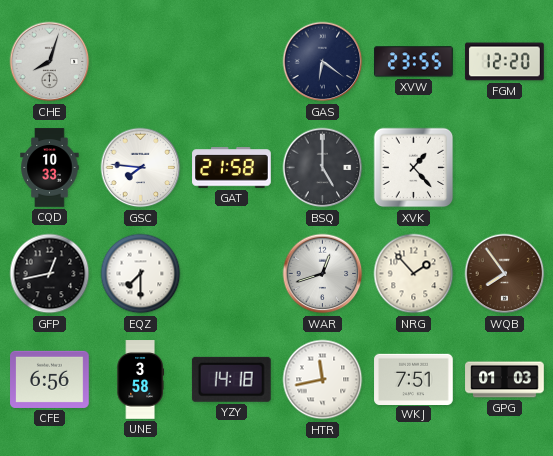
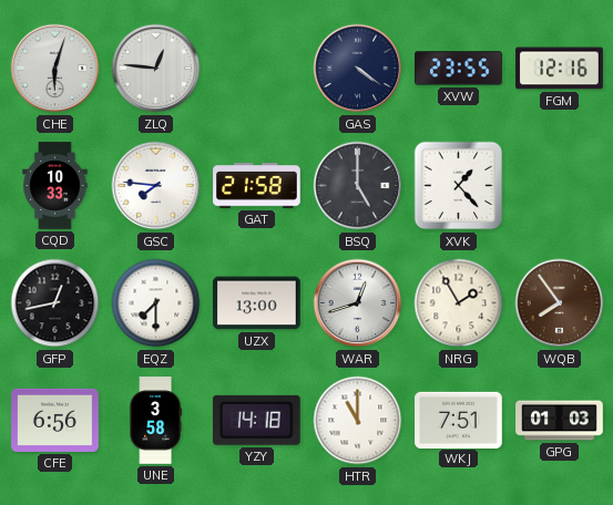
CHE: 8:03 -> 6:03
ZLQ: none -> 12:46
GAS: 6:21 -> 4:21
FGM: 12:20 -> 12:16
UZX: none -> 13:00
NRG: 1:53 -> 1:55
HTR: 11:43 -> 11:00
